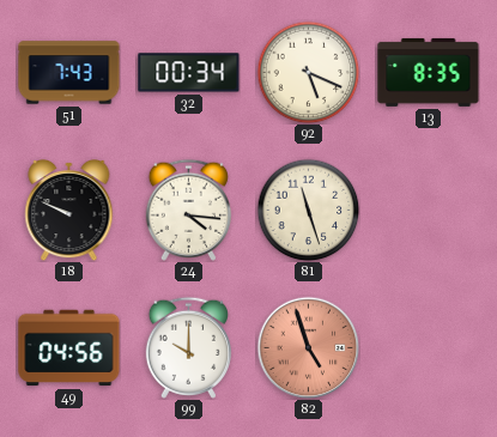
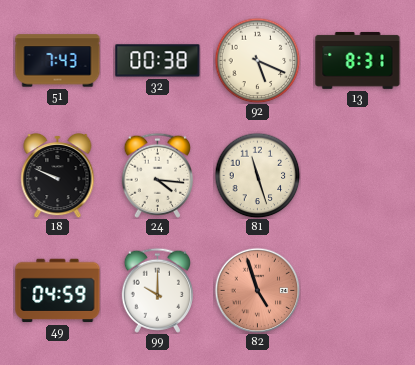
32: 00:34 -> 00:38
13: 8:35 -> 8:31
49: 04:56 -> 04:59
